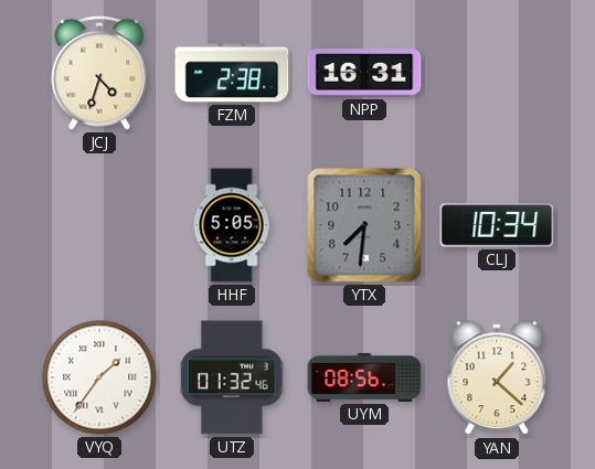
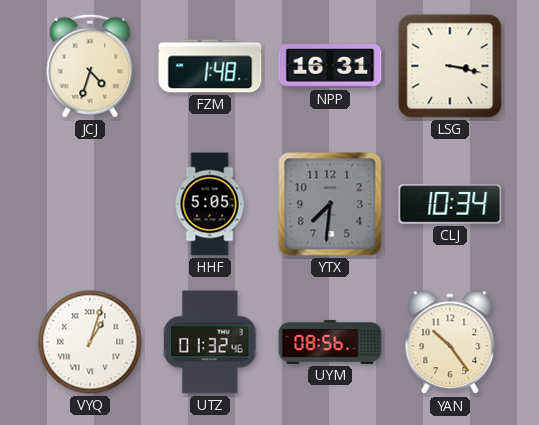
FZM: 2:38 -> 1:48
LSG: none -> 3:17
VYQ: 1:36 -> 1:03
YAN: 1:22 -> 10:24
